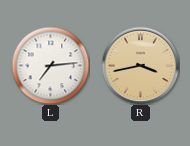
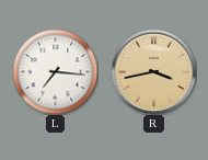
L: 7:14 -> 7:16
